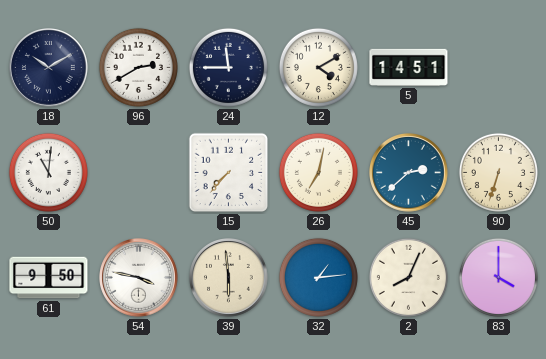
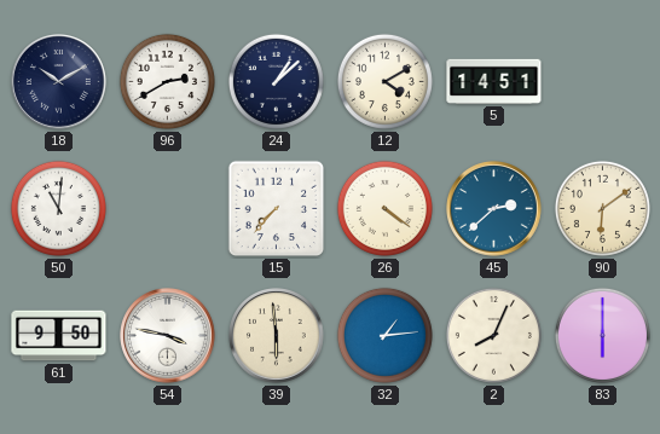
24: 11:45 -> 1:08
26: 7:02 -> 4:21
90: 6:33 -> 6:09
83: 4:00 -> 6:00
